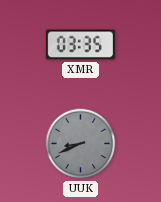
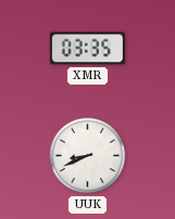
UUK dial: grey -> white
